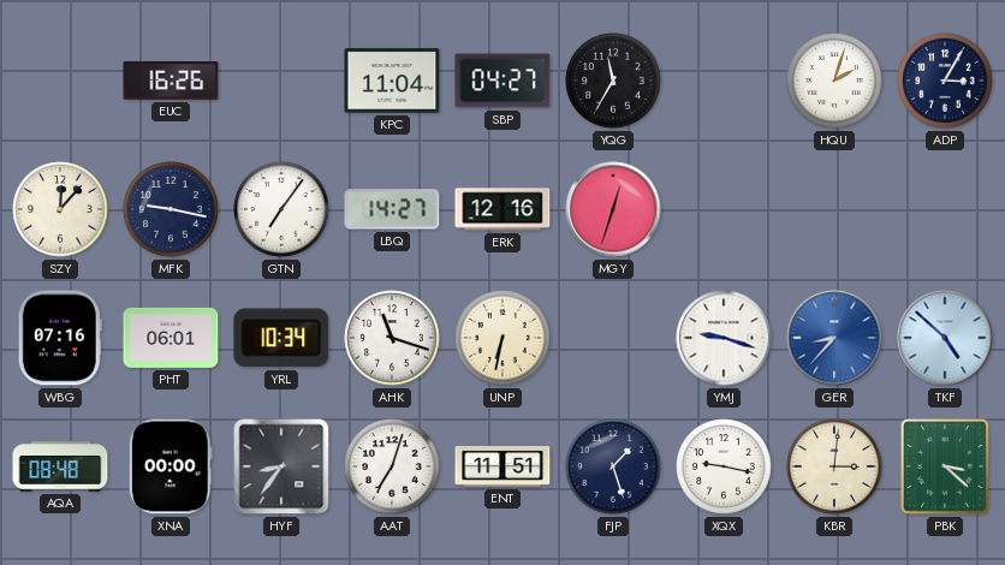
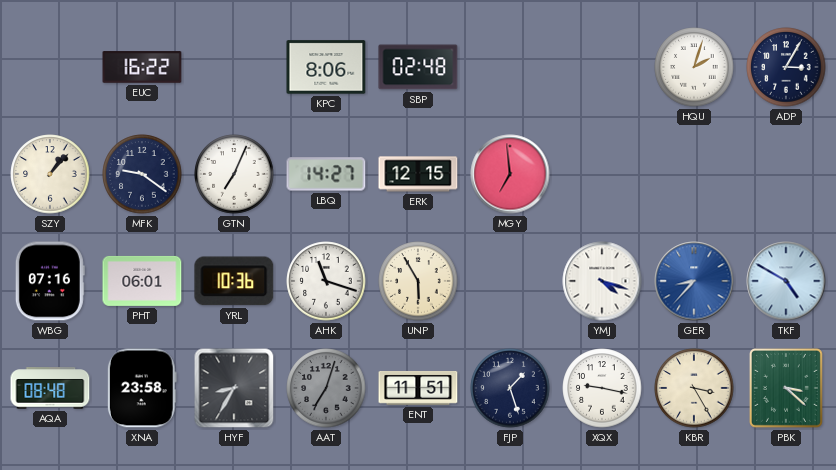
EUC: 16:26 -> 16:22
KPC: 11:04 -> 8:06
SBP: 04:27 -> 02:48
YQG: 11:35 -> none
SZY: 12:07 -> 1:07
MFK: 9:17 -> 9:21
GTN: 7:06 -> 7:04
ERK: 12:16 -> 12:15
MGY: 12:33 -> 6:59
YRL: 10:34 -> 10:36
UNP: 6:32 -> 5:55
YMJ: 9:18 -> 4:18
TKF: 4:52 -> 4:50
XNA: 00:00 -> 23:58
HYF: 8:36 -> 8:35
AAT dial: white -> grey
KBR: 3:01 -> 3:25
